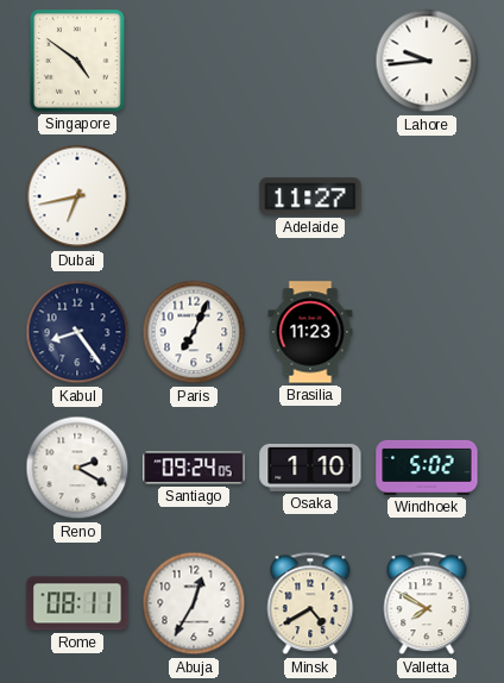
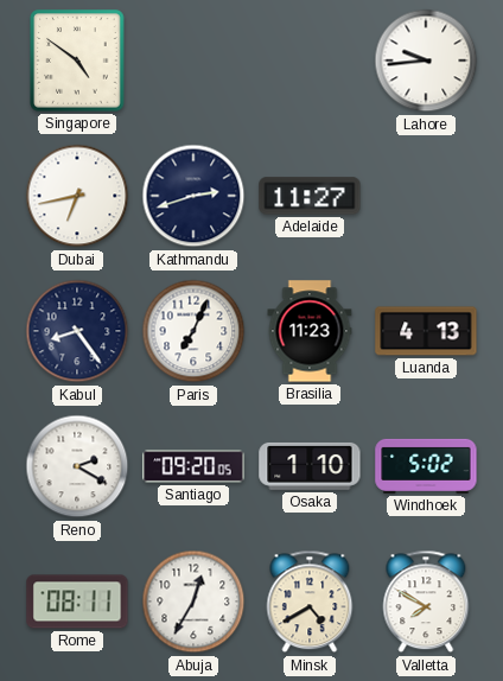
Kathmandu: none -> 2:42
Luanda: none -> 4:13
Santiago: 09:24 -> 09:20
